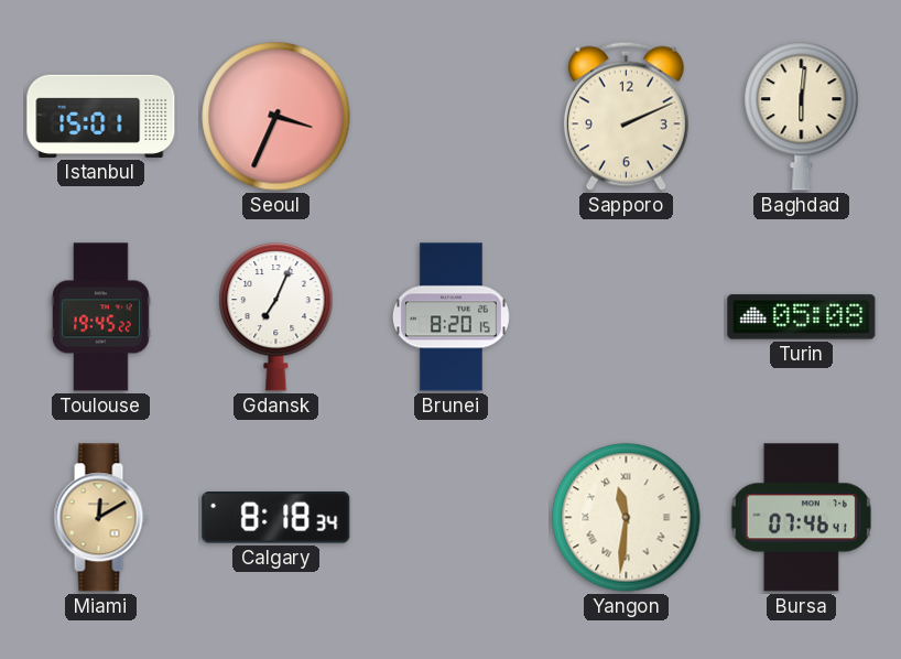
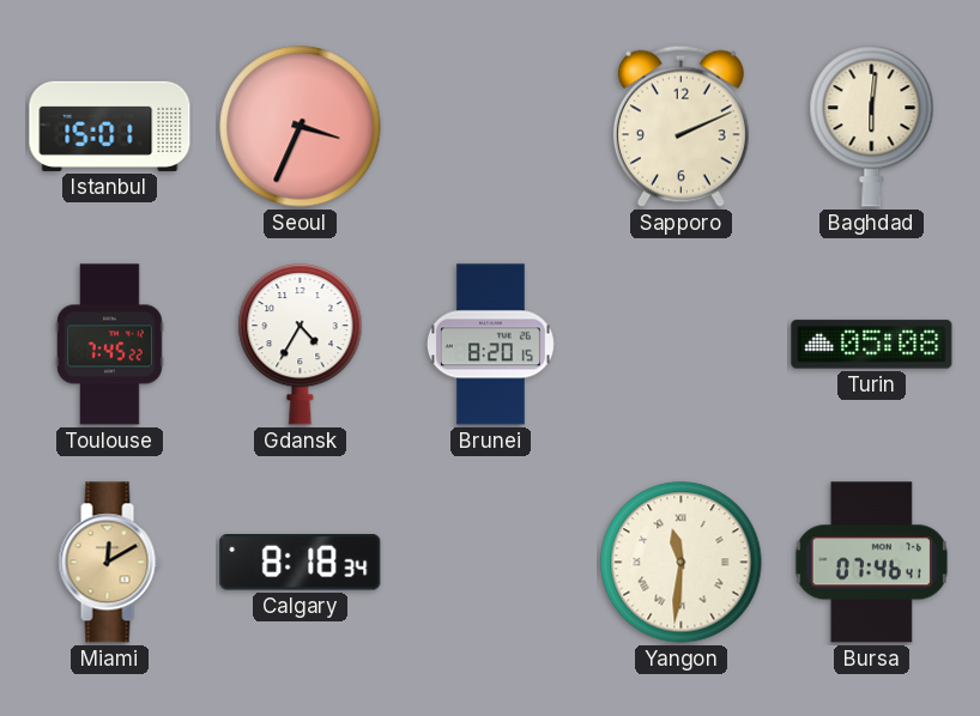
Toulouse: 19:45 -> 7:45
Gdansk: 7:04 -> 4:35
